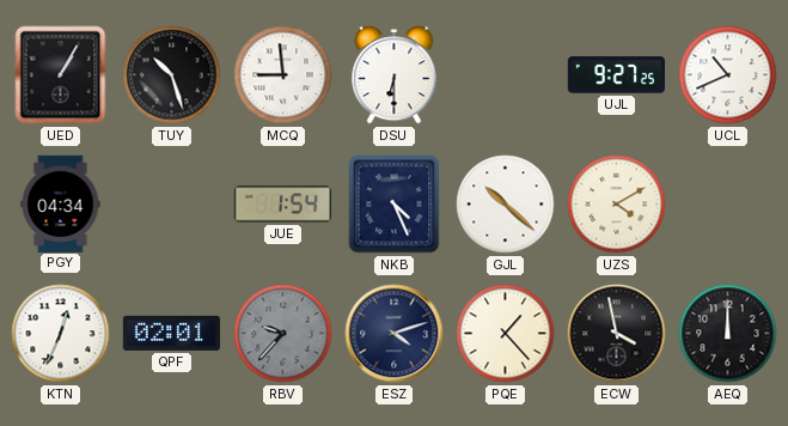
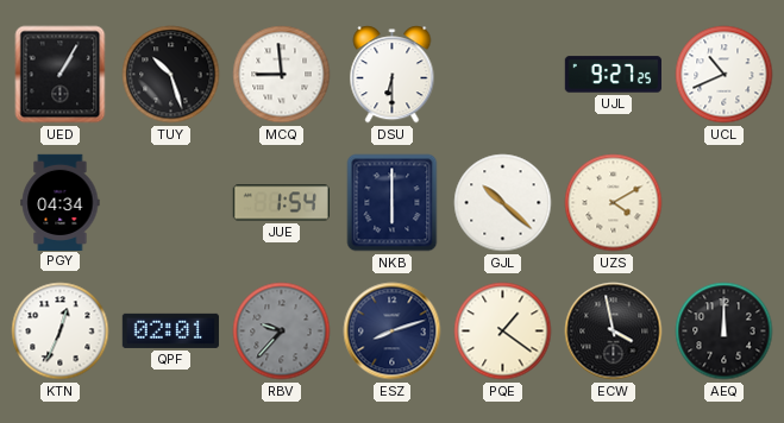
NKB: 4:26 -> 6:00
ESZ: 4:12 -> 8:12
PQE: 1:23 -> 1:21
